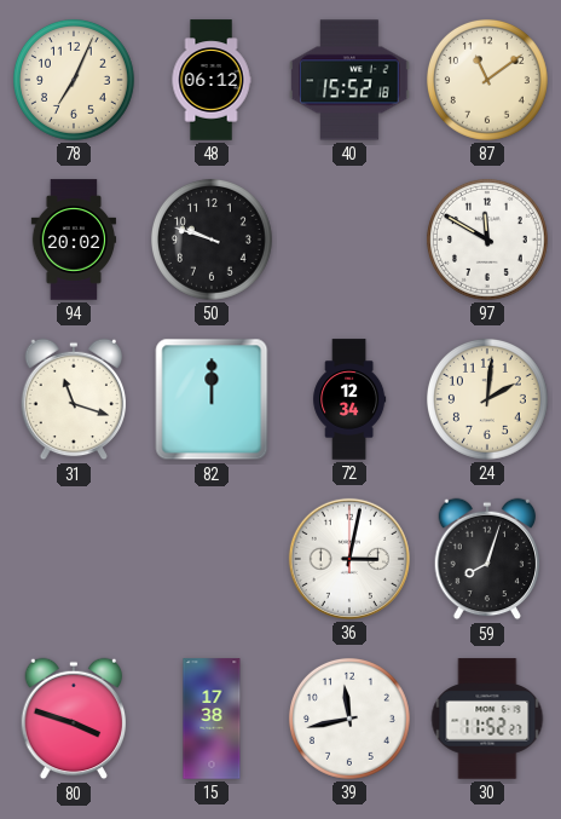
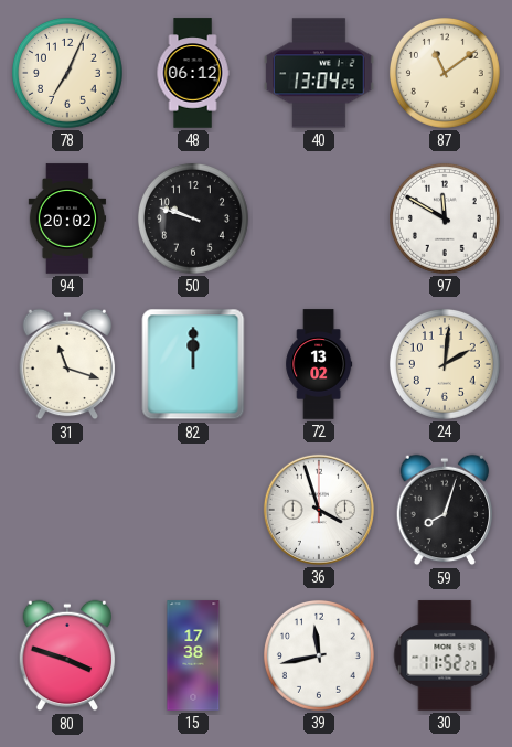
40: 15:52 -> 13:04
72: 12:34 -> 13:02
36: 3:02 -> 3:57
